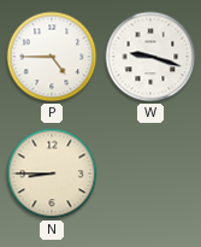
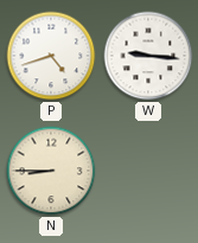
P: 4:45 -> 4:42
W: 9:18 -> 9:16
